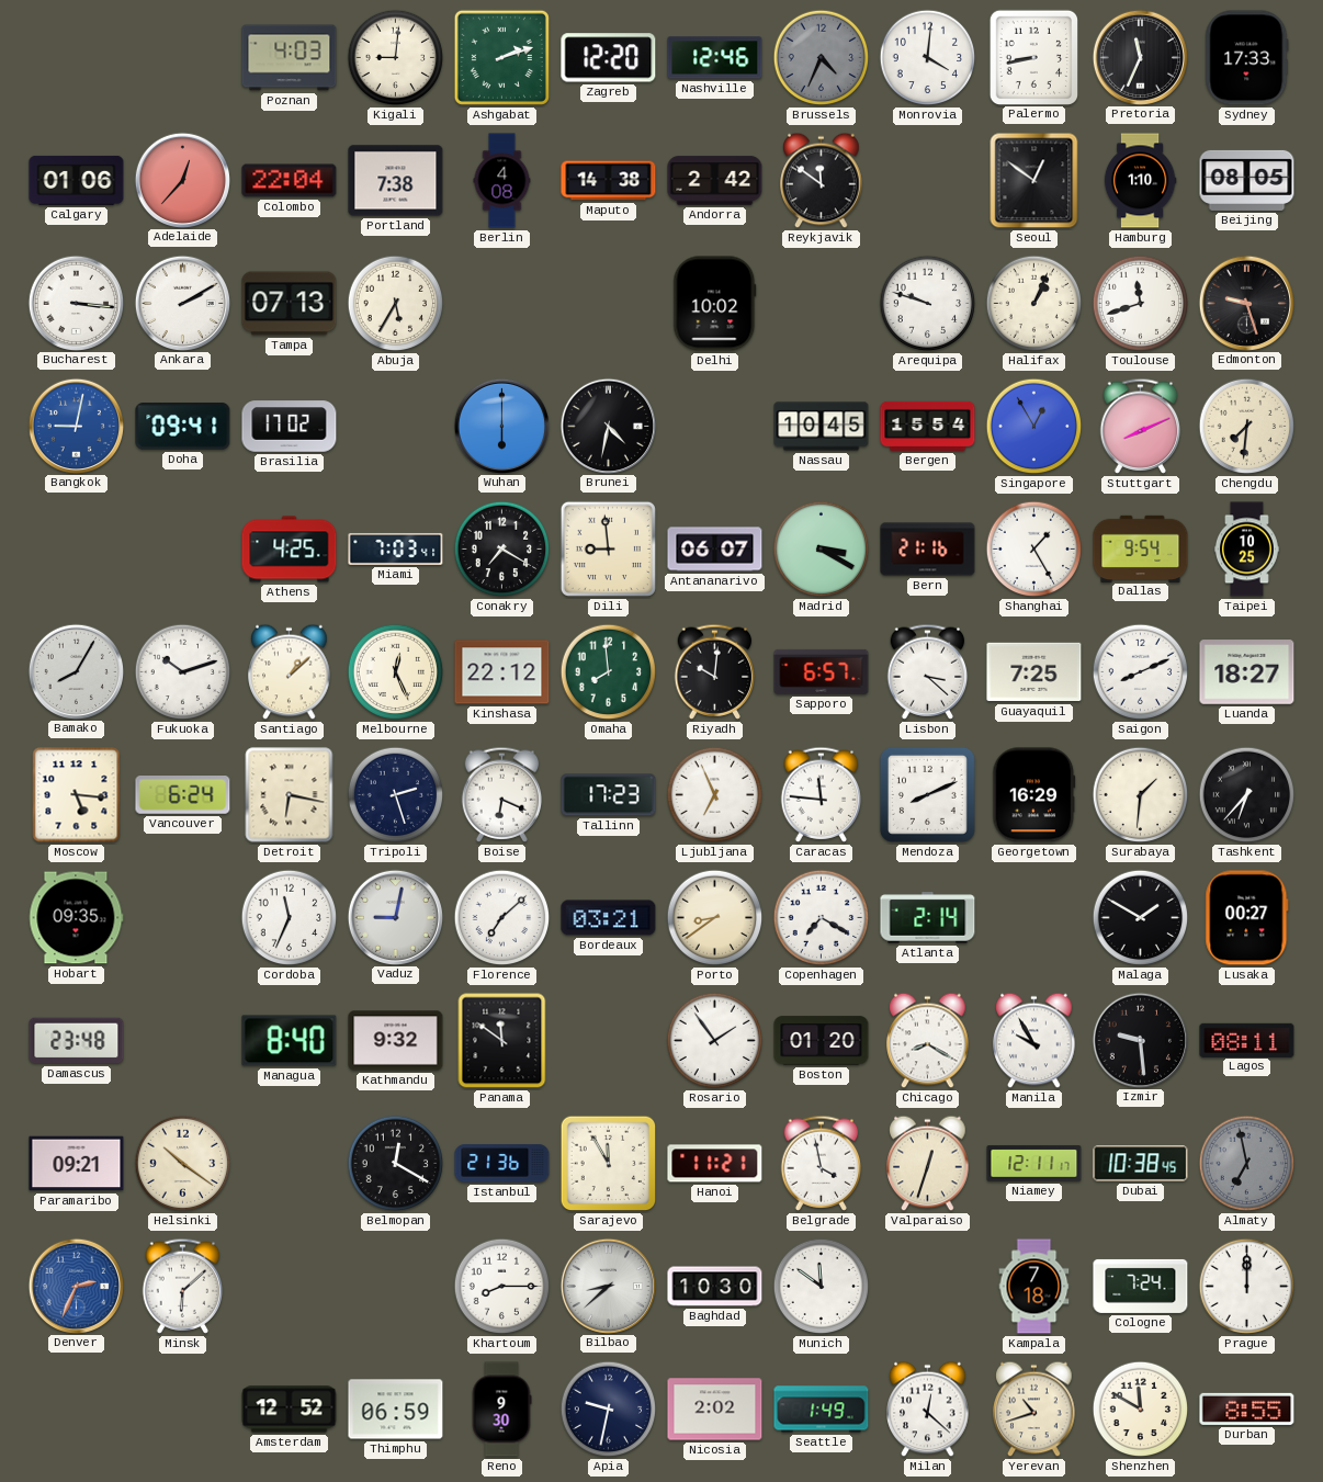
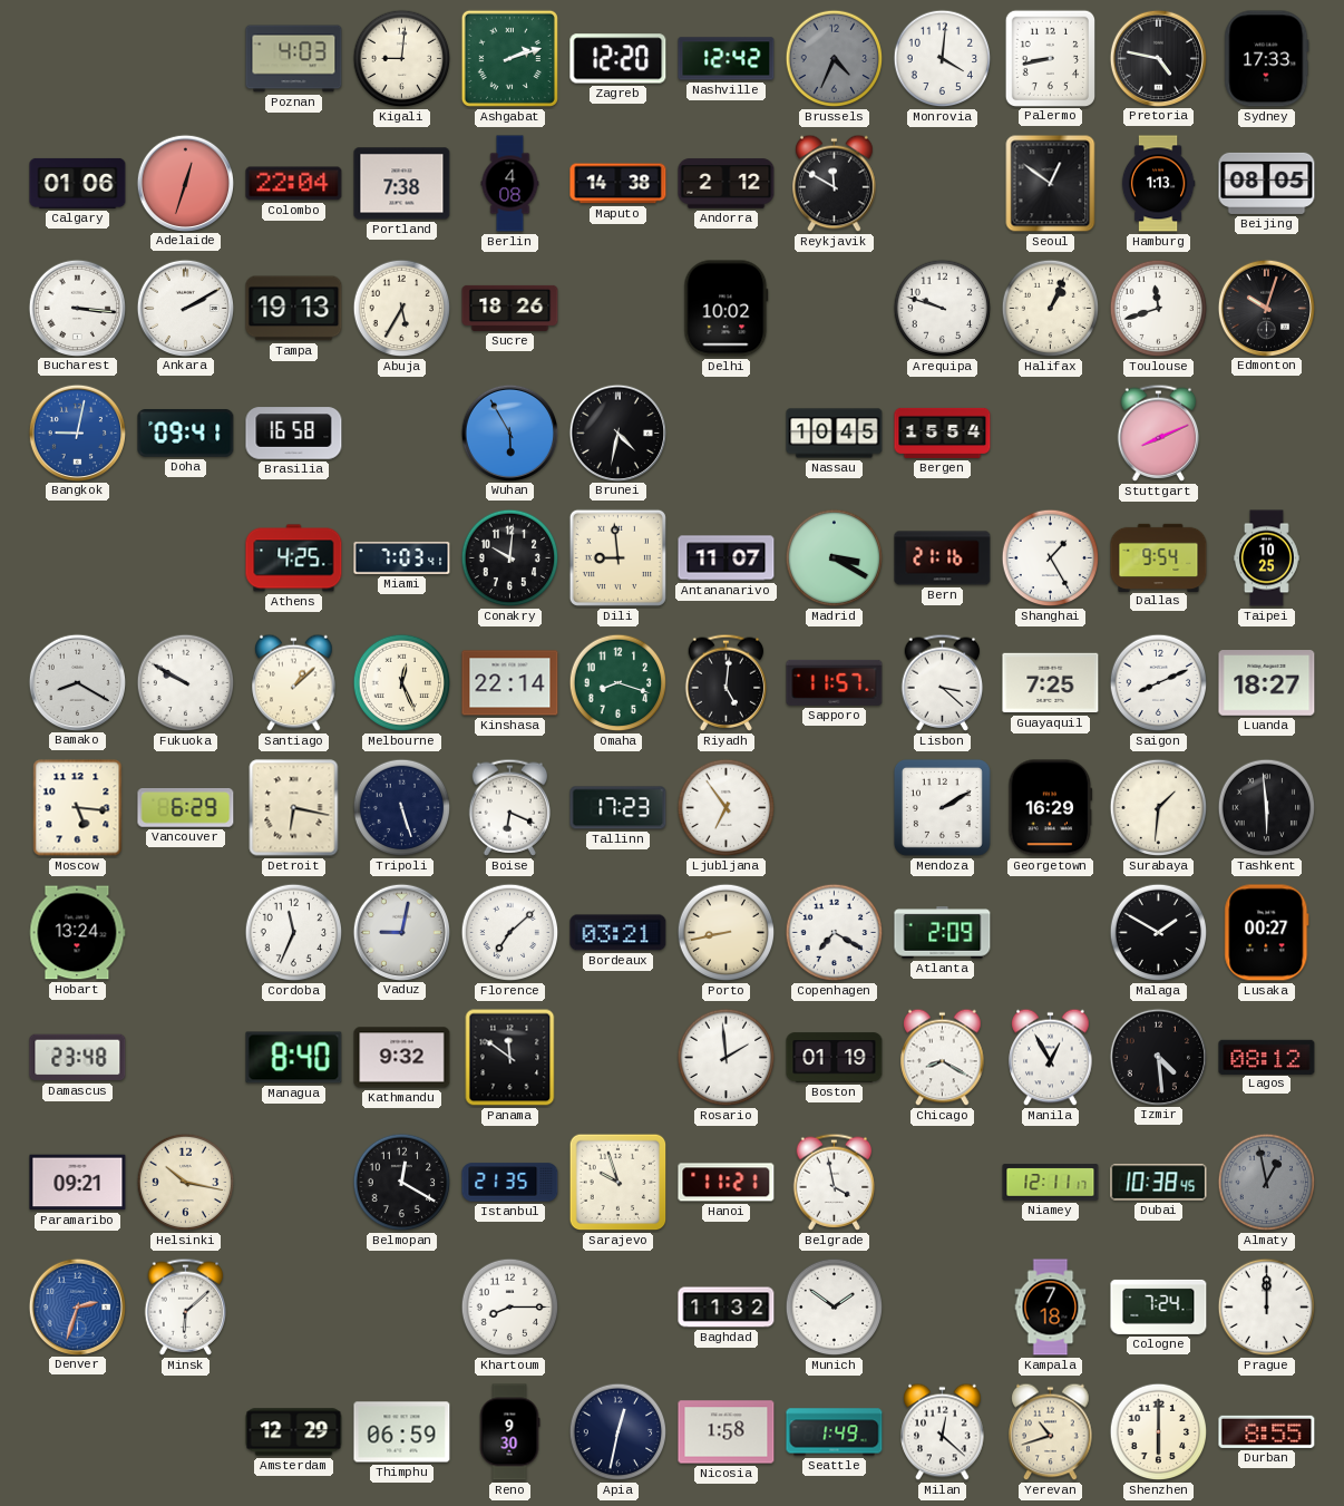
Nashville: 12:46 -> 12:42
Pretoria: 11:34 -> 4:47
Adelaide: 12:37 -> 12:33
Andorra: 2:42 -> 2:12
Reykjavik: 11:51 -> 11:50
Hamburg: 1:10 -> 1:13
Tampa: 07:13 -> 19:13
Sucre: none -> 18:26
Edmonton: 9:27 -> 10:03
Brasilia: 17:02 -> 16:58
Wuhan: 6:00 -> 5:55
Singapore: 12:55 -> none
Chengdu: 7:31 -> none
Conakry: 7:20 -> 10:01
Antananarivo: 06:07 -> 11:07
Bamako: 8:05 -> 8:20
Fukuoka: 10:12 -> 9:50
Kinshasa: 22:12 -> 22:14
Omaha: 7:59 -> 8:18
Riyadh: 10:01 -> 5:01
Sapporo: 6:57 -> 11:57
Vancouver: 6:24 -> 6:29
Tripoli: 2:27 -> 5:27
Ljubljana: 6:56 -> 6:54
Caracas: 11:46 -> none
Mendoza: 8:11 -> 2:10
Tashkent: 6:37 -> 5:59
Hobart: 09:35 -> 13:24
Porto: 8:39 -> 8:43
Atlanta: 2:14 -> 2:09
Rosario: 1:54 -> 1:59
Boston: 01:20 -> 01:19
Manila: 9:55 -> 12:55
Izmir: 9:29 -> 4:29
Lagos: 08:11 -> 08:12
Helsinki: 10:21 -> 10:17
Istanbul: 21:36 -> 21:35
Sarajevo: 11:55 -> 9:57
Valparaiso: 12:33 -> none
Almaty: 6:58 -> 12:58
Denver: 2:34 -> 2:33
Bilbao: 8:38 -> none
Baghdad: 10:30 -> 11:32
Munich: 11:51 -> 1:51
Amsterdam: 12:52 -> 12:29
Apia: 9:32 -> 12:32
Nicosia: 2:02 -> 1:58
Shenzhen: 11:50 -> 6:00
